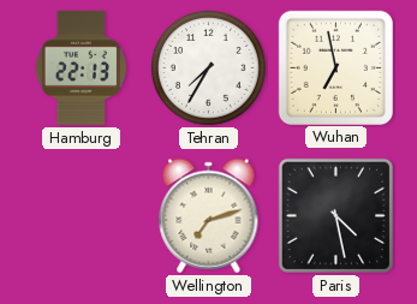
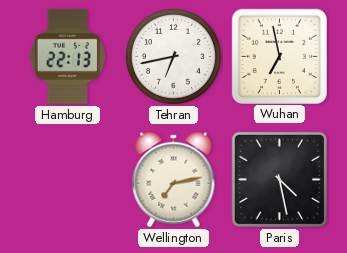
Tehran: 7:35 -> 6:43
Wellington: 7:12 -> 7:13
